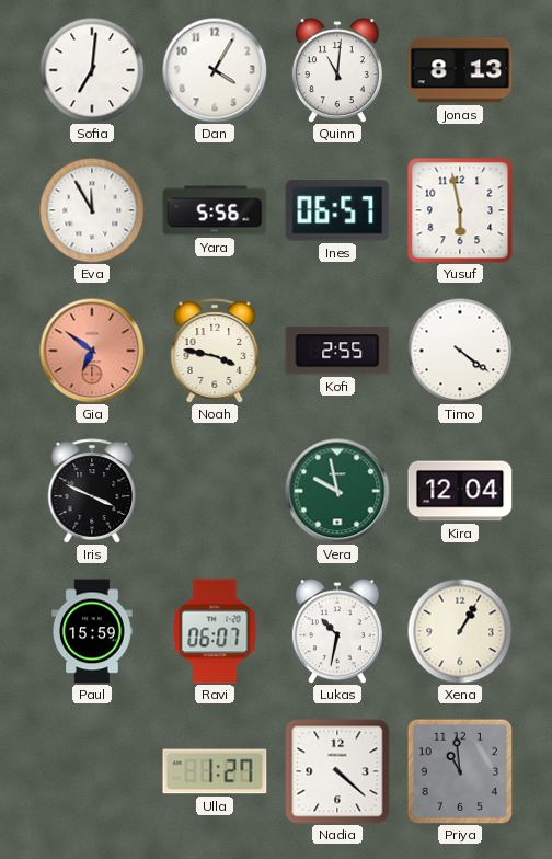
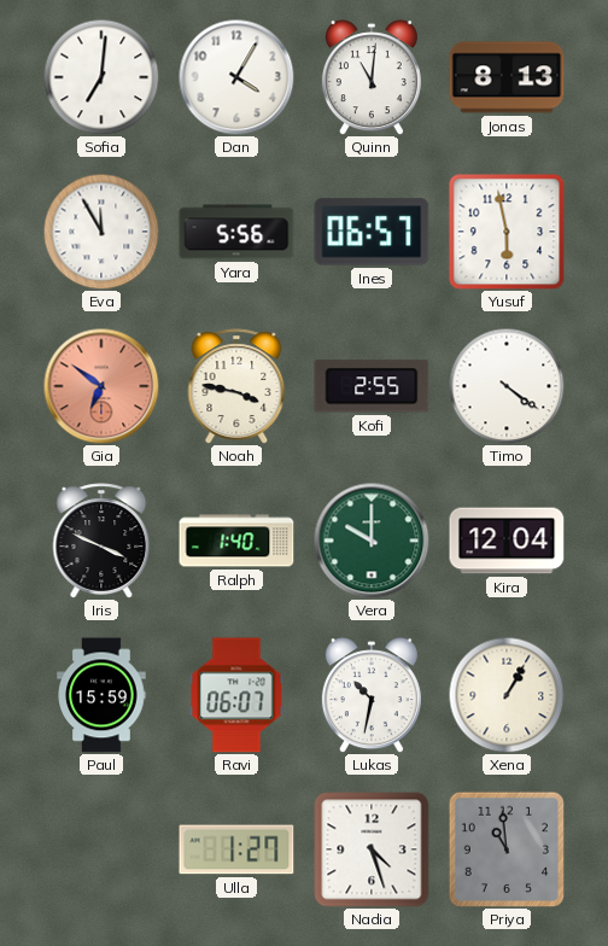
Ralph: none -> 1:40
Vera: 9:58 -> 10:00
Nadia: 4:22 -> 4:27
